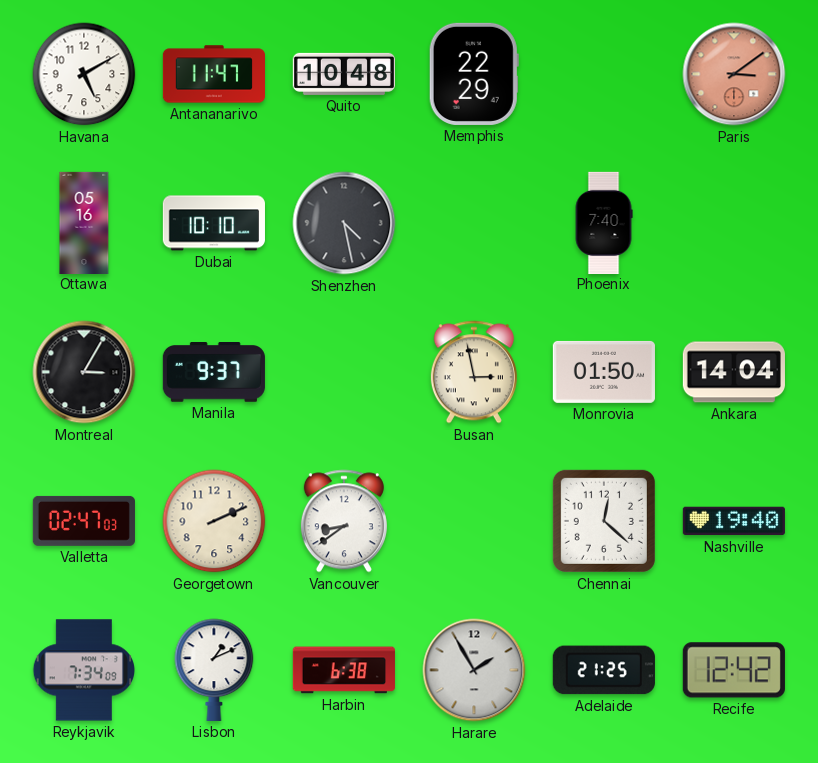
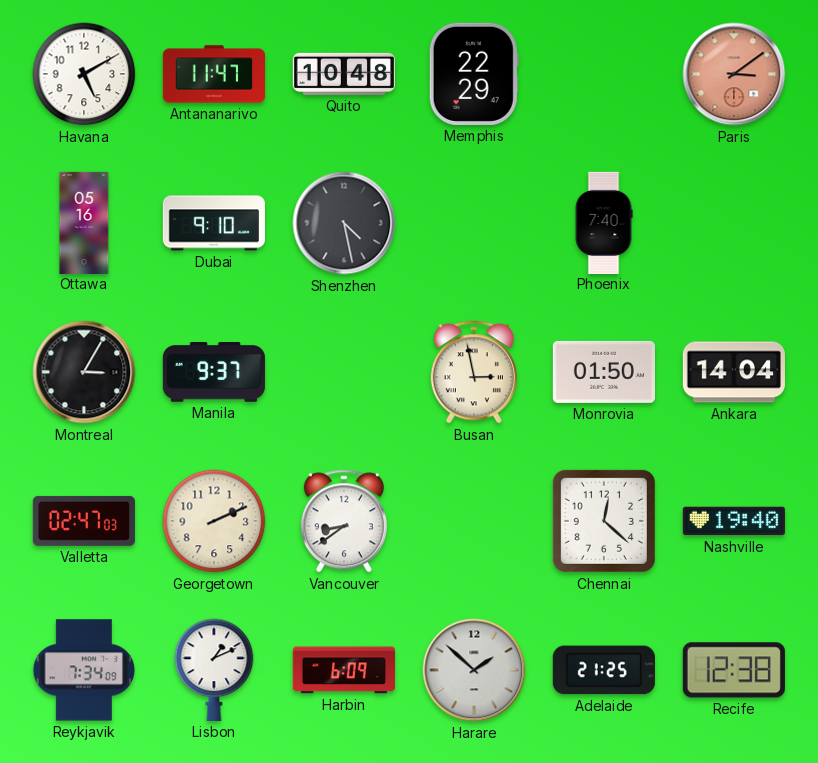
Dubai: 10:10 -> 9:10
Harbin: 6:38 -> 6:09
Harare: 1:55 -> 1:52
Recife: 12:42 -> 12:38
